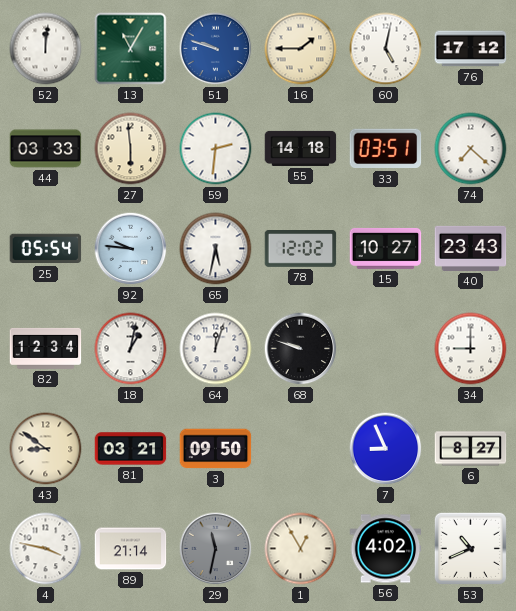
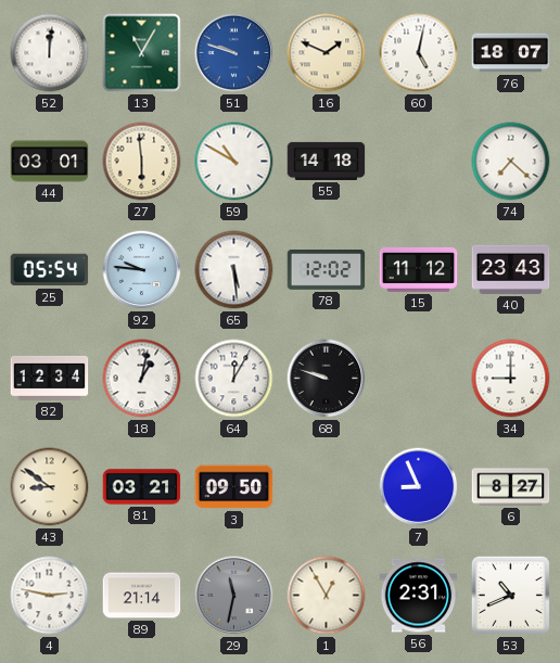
16: 1:45 -> 1:49
76: 17:12 -> 18:07
44: 03:33 -> 03:01
59: 2:31 -> 10:50
33: 03:51 -> none
65: 5:32 -> 5:29
15: 10:27 -> 11:12
64: 12:03 -> 12:05
4: 3:47 -> 2:47
56: 4:02 -> 2:31
